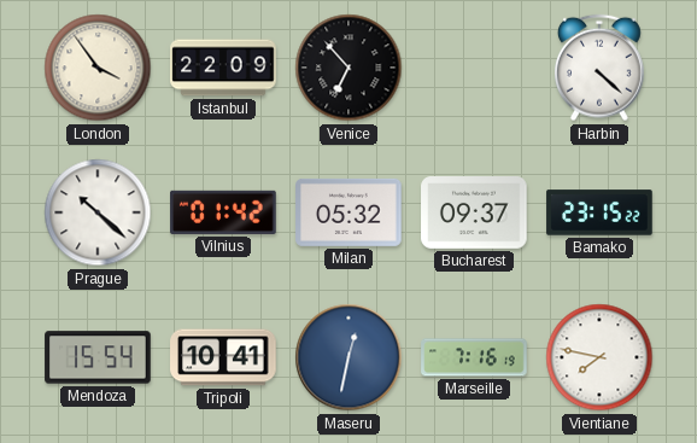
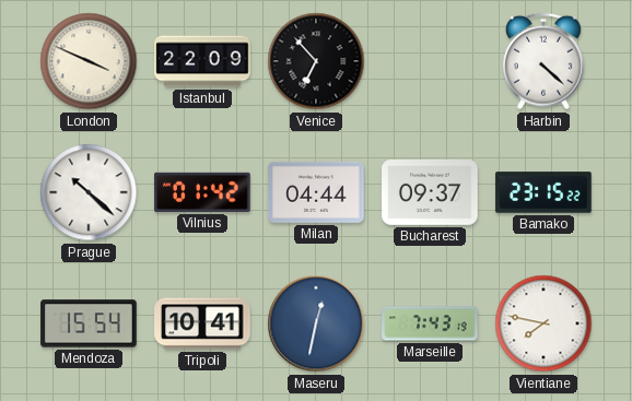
London: 3:54 -> 3:49
Milan: 05:32 -> 04:44
Marseille: 7:16 -> 7:43
